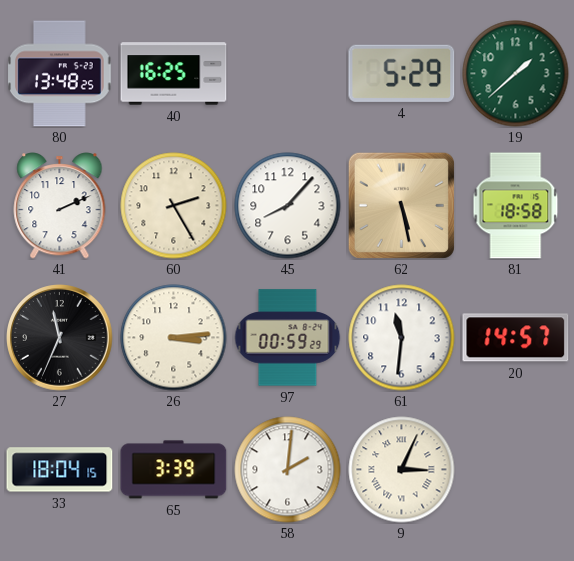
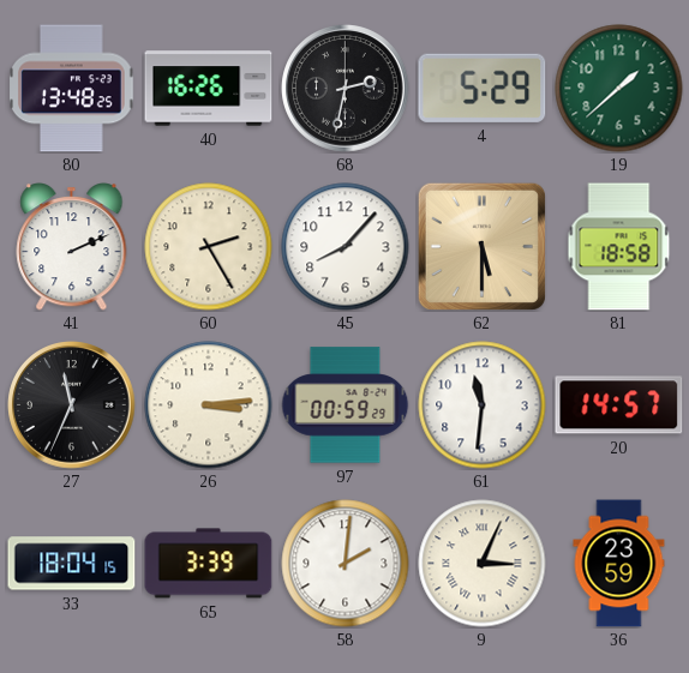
40: 16:25 -> 16:26
68: none -> 2:32
62: 5:28 -> 5:30
36: none -> 23:59
